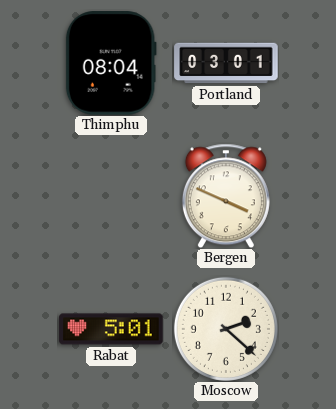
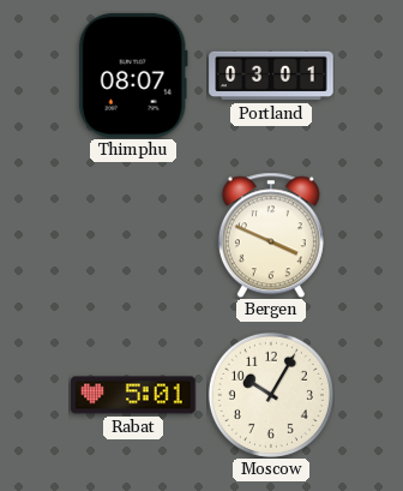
Thimphu: 08:04 -> 08:07
Moscow: 2:22 -> 10:05
